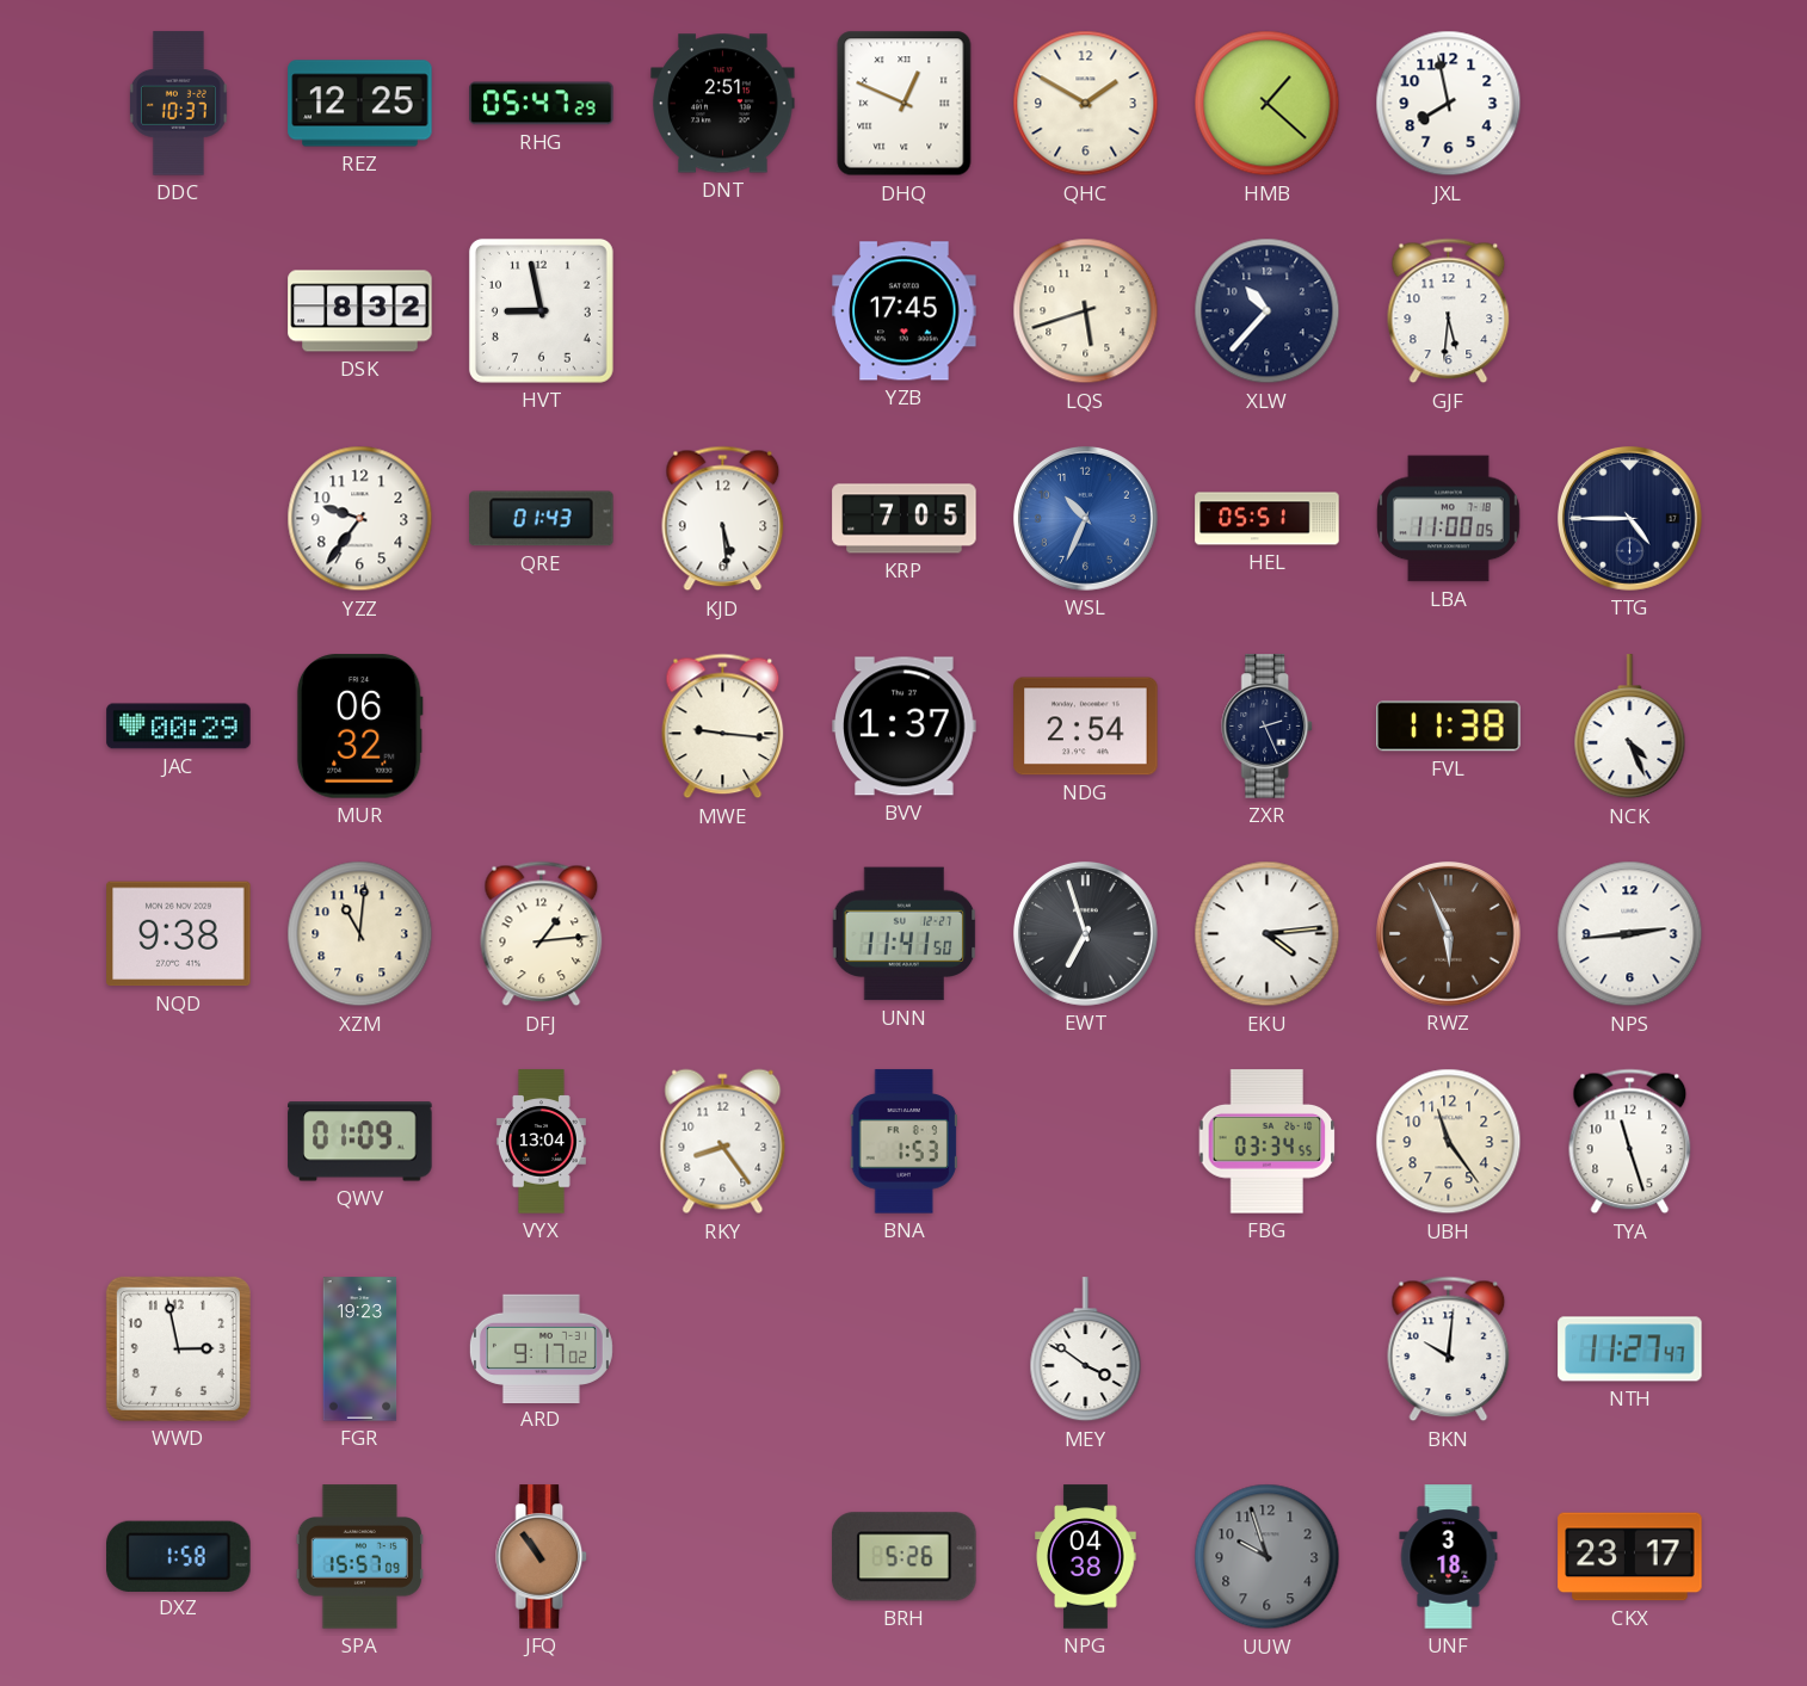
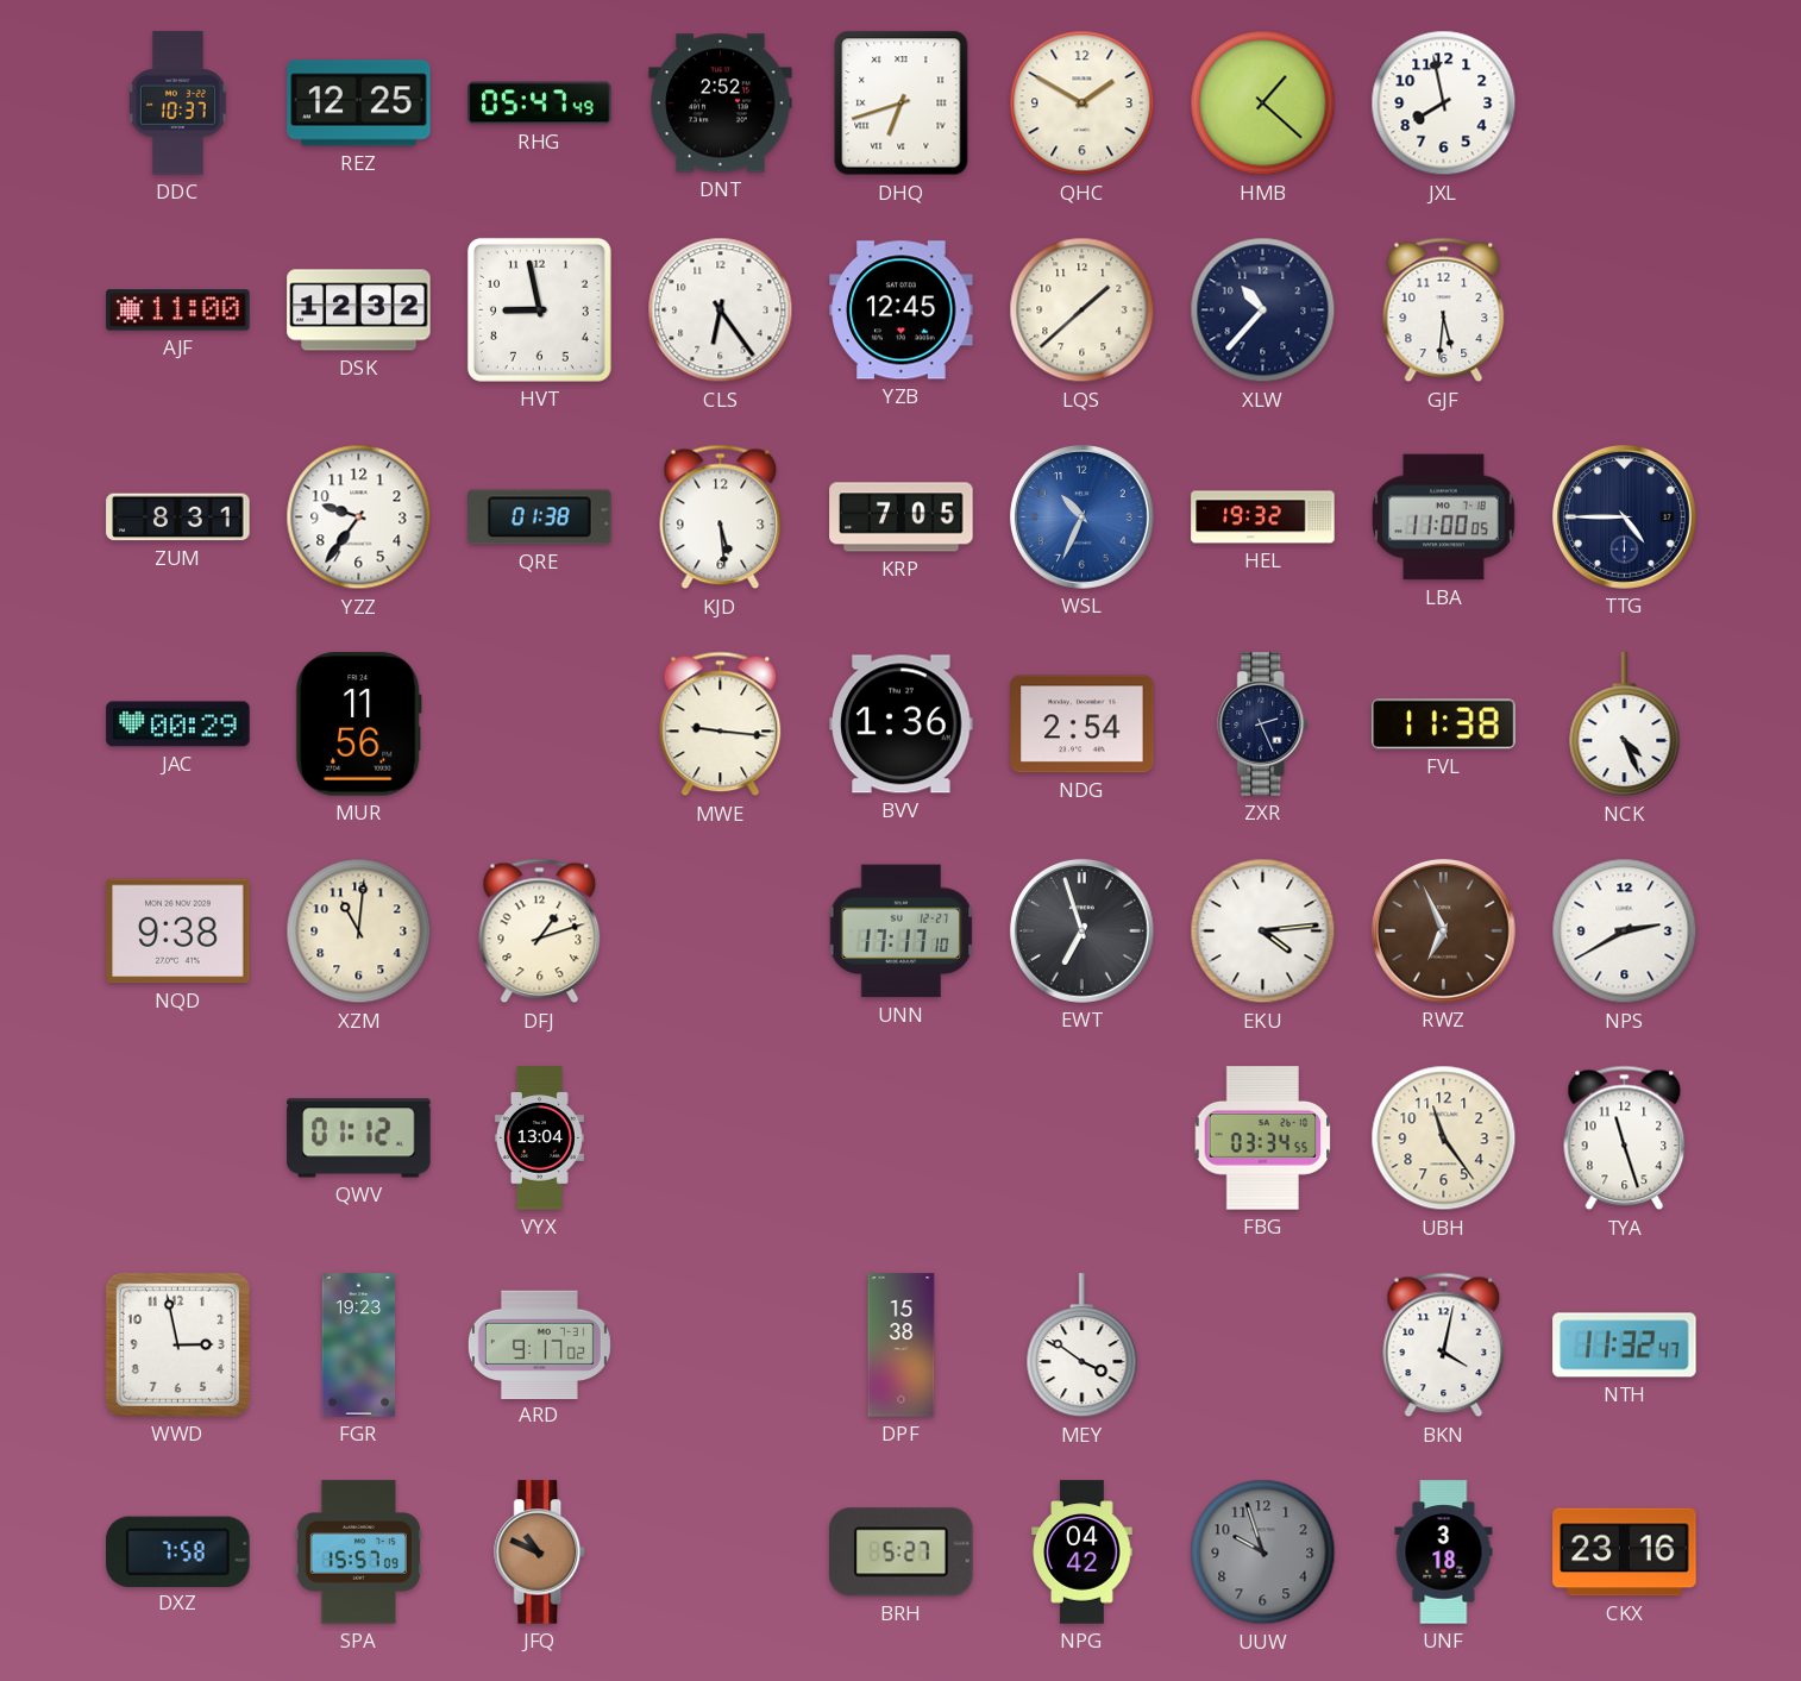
RHG: 05:47:29 -> 05:47:49
DNT: 2:51 -> 2:52
DHQ: 12:49 -> 6:42
AJF: none -> 11:00
DSK: 8:32 -> 12:32
CLS: none -> 6:24
YZB: 17:45 -> 12:45
LQS: 5:42 -> 1:38
ZUM: none -> 8:31
QRE: 01:43 -> 01:38
HEL: 05:51 -> 19:32
MUR: 06:32 -> 11:56
BVV: 1:37 -> 1:36
DFJ: 1:14 -> 1:12
UNN: 11:41 -> 17:17
RWZ: 5:56 -> 6:56
NPS: 2:44 -> 2:40
QWV: 01:09 -> 01:12
RKY: 8:24 -> none
BNA: 1:53 -> none
DPF: none -> 15:38
BKN: 10:01 -> 4:02
NTH: 11:27 -> 11:32
DXZ: 1:58 -> 7:58
JFQ: 10:54 -> 10:49
BRH: 5:26 -> 5:27
NPG: 04:38 -> 04:42
CKX: 23:17 -> 23:16
